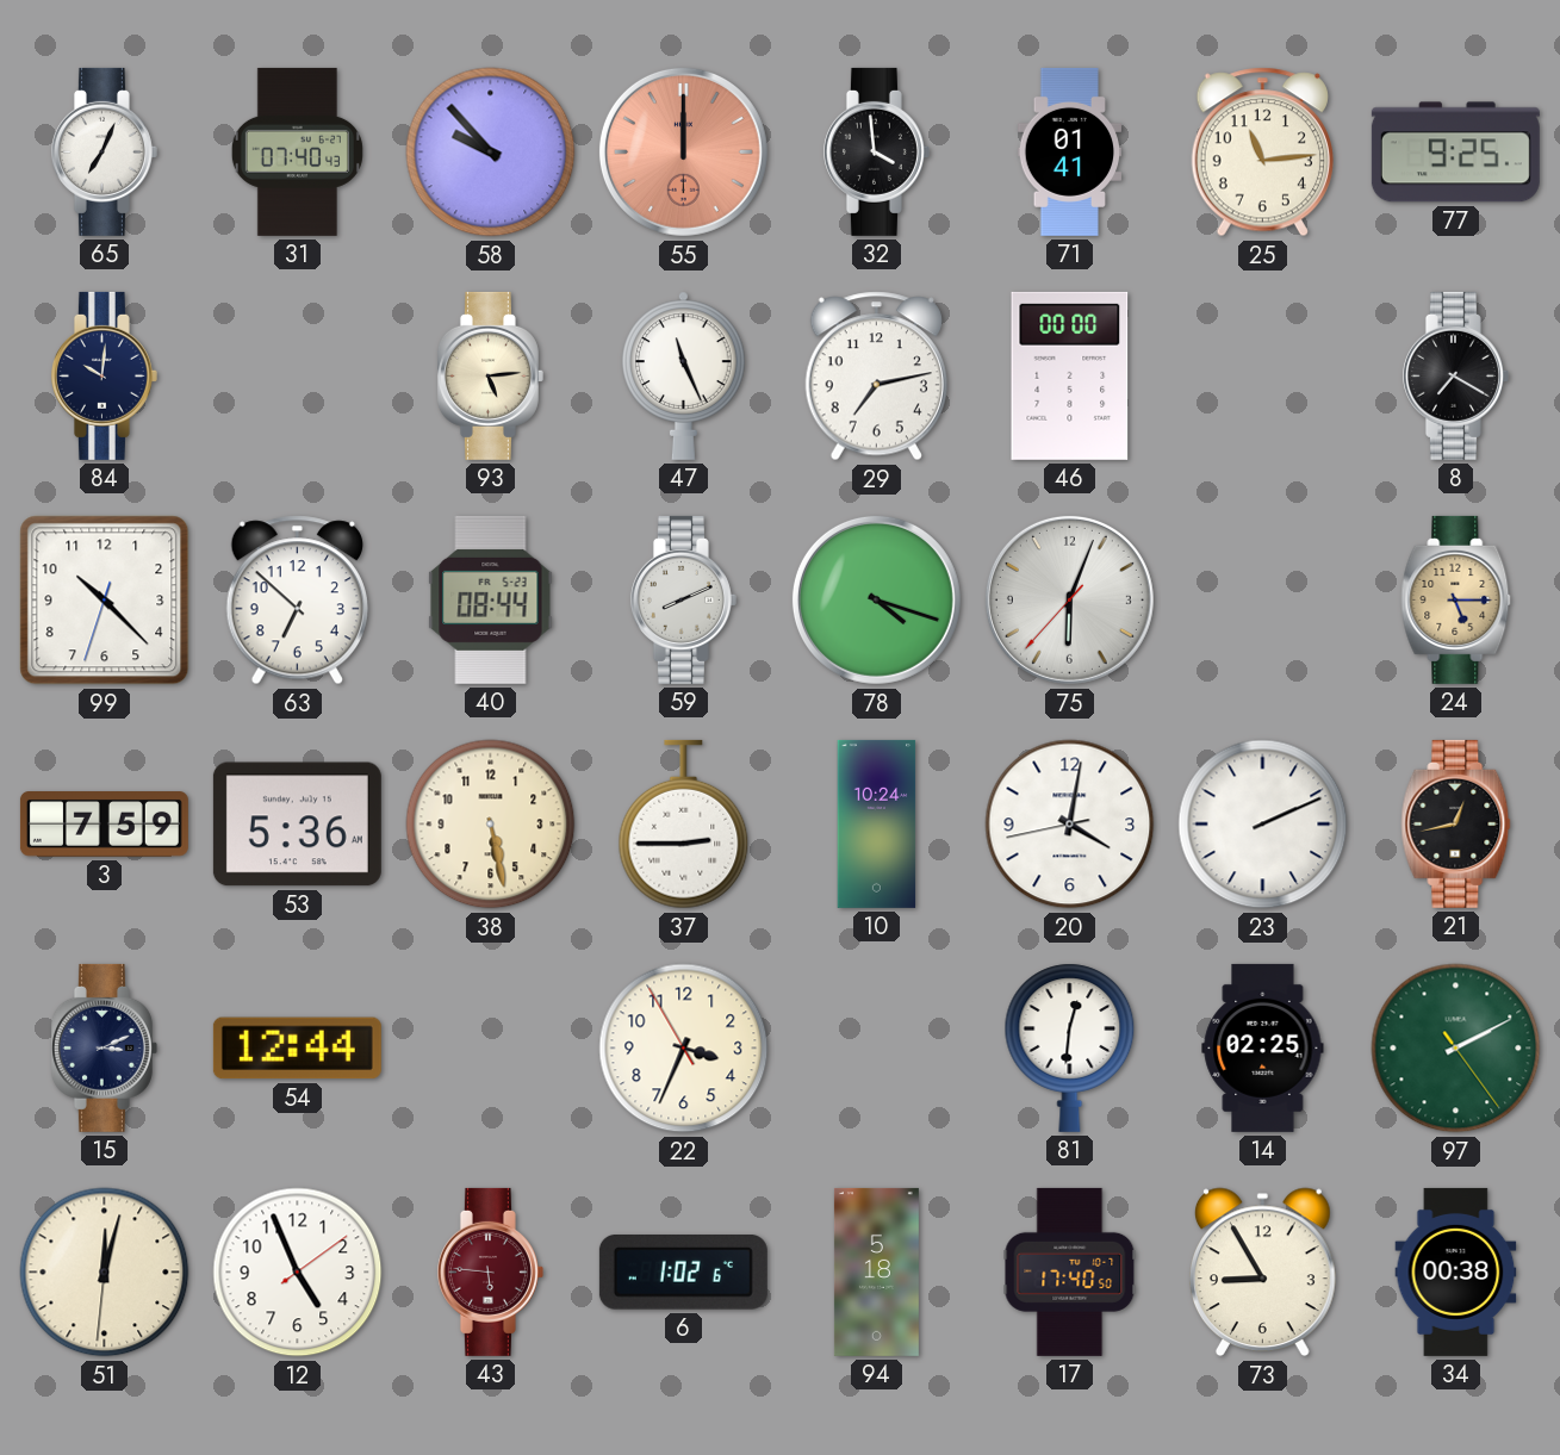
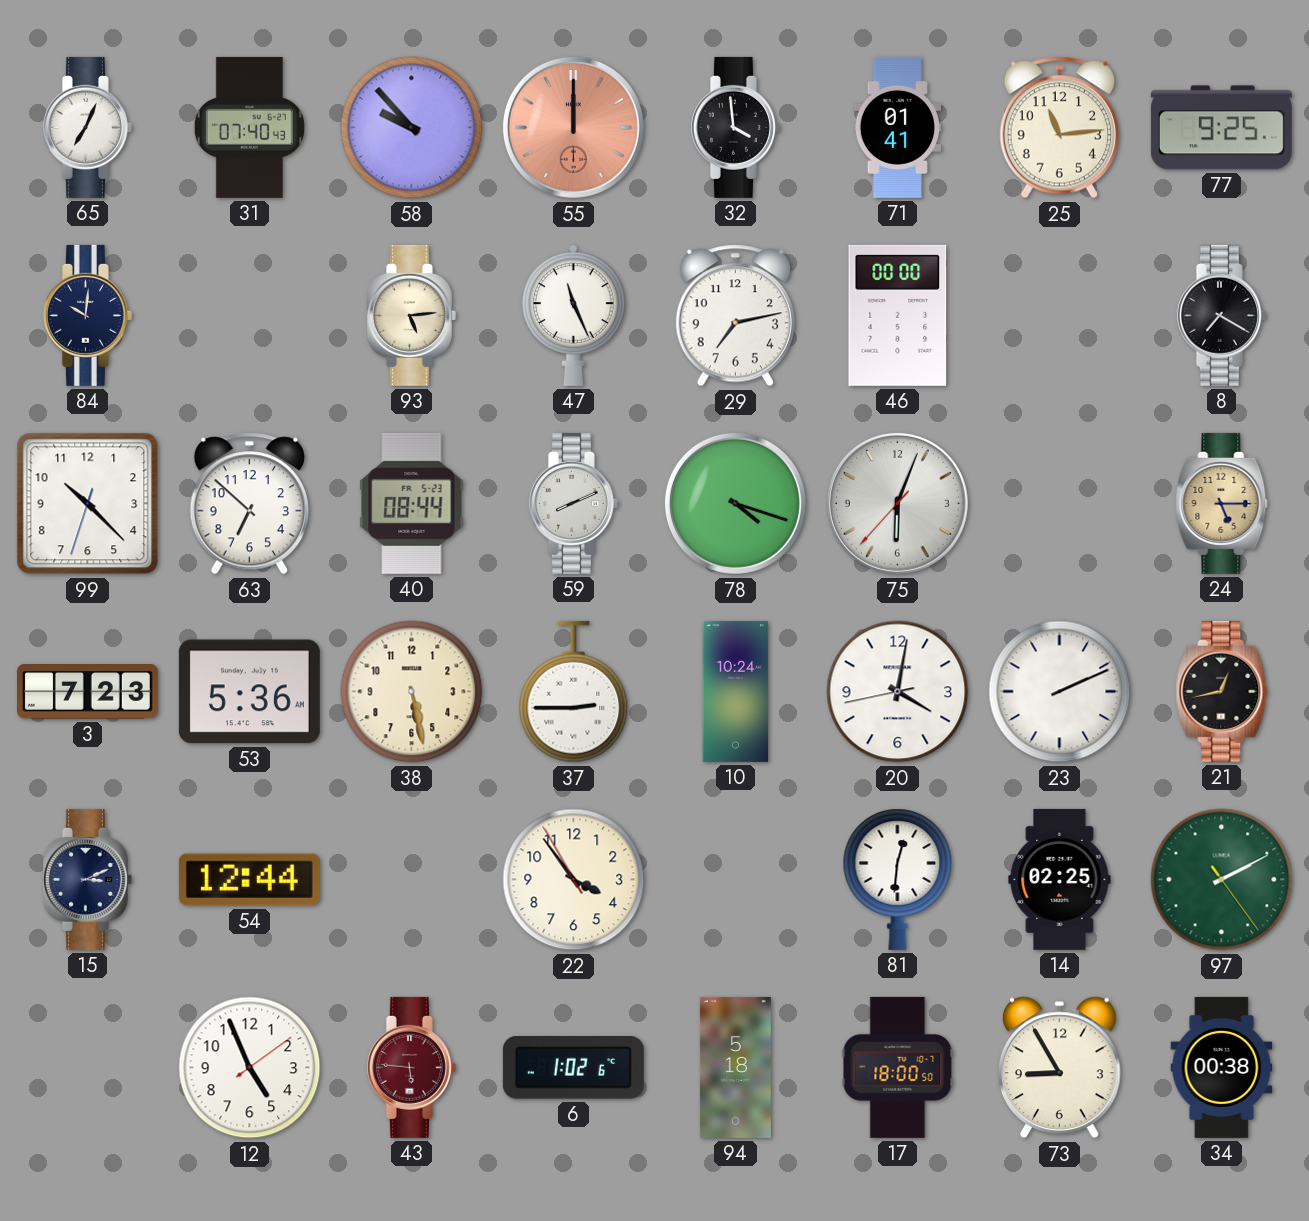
3: 7:59 -> 7:23
22: 3:33 -> 3:53
51: 12:02 -> none
17: 17:40 -> 18:00
